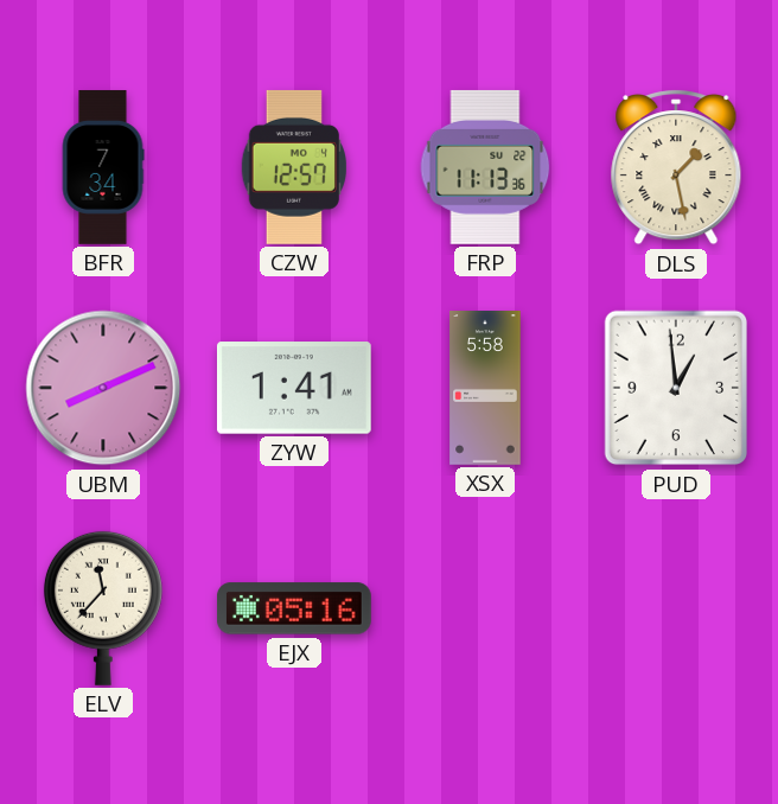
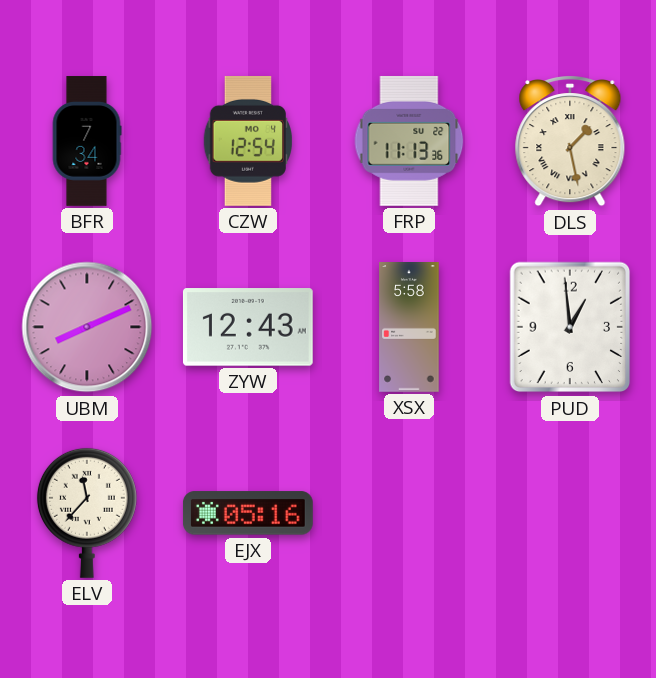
CZW: 12:57 -> 12:54
ZYW: 1:41 -> 12:43
